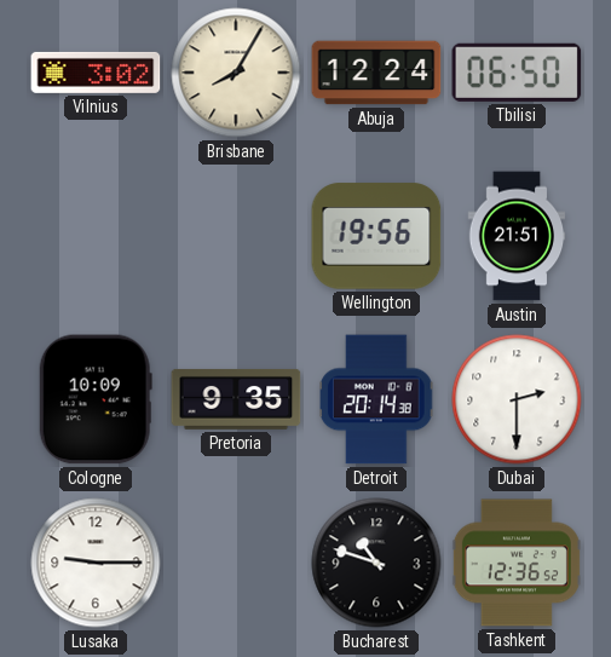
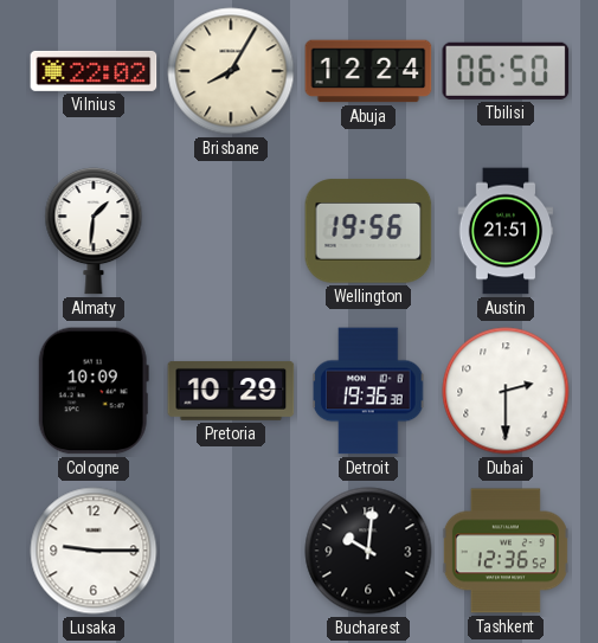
Vilnius: 3:02 -> 22:02
Almaty: none -> 1:31
Pretoria: 9:35 -> 10:29
Detroit: 20:14 -> 19:36
Bucharest: 10:48 -> 10:01
